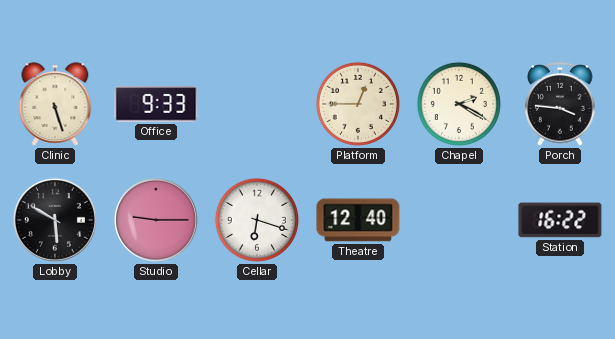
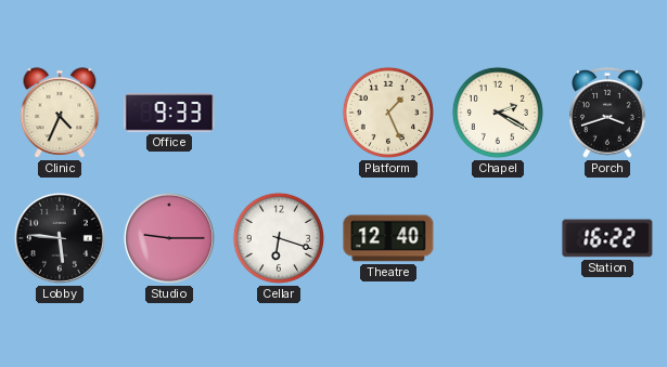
Clinic: 5:27 -> 4:34
Platform: 12:45 -> 1:26
Porch: 3:46 -> 3:42
Lobby: 5:50 -> 5:46
